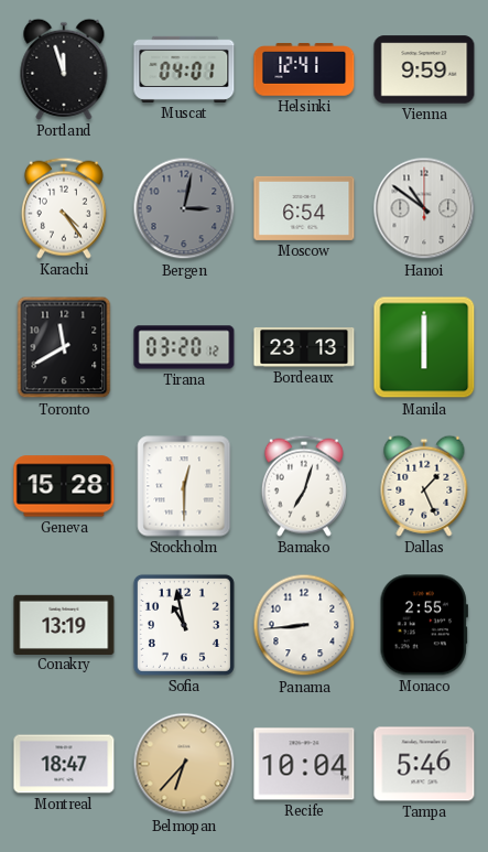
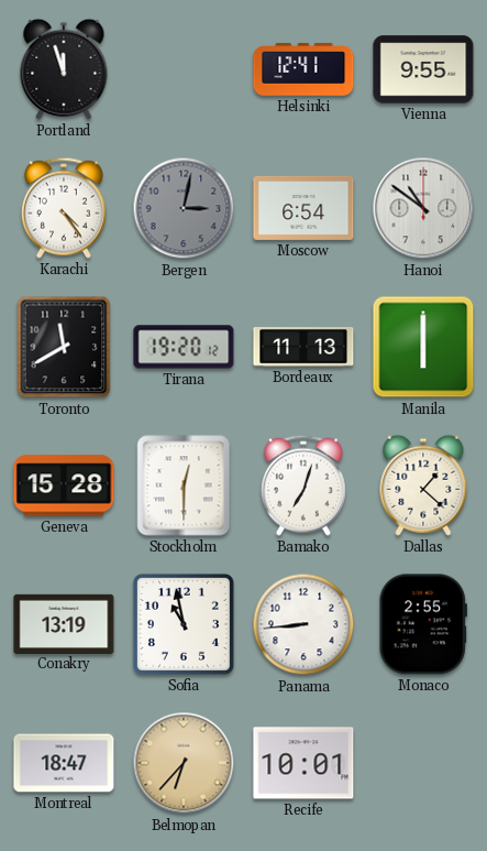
Muscat: 04:01 -> none
Vienna: 9:59 -> 9:55
Tirana: 03:20 -> 19:20
Bordeaux: 23:13 -> 11:13
Dallas: 1:26 -> 1:22
Recife: 10:04 -> 10:01
Tampa: 5:46 -> none
